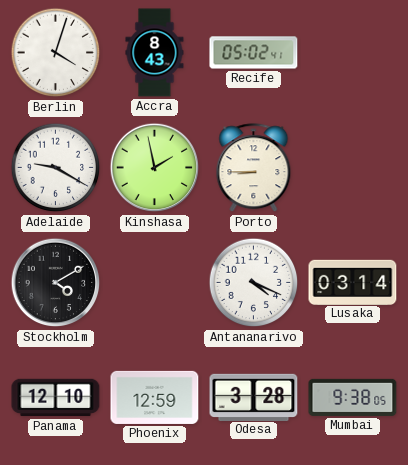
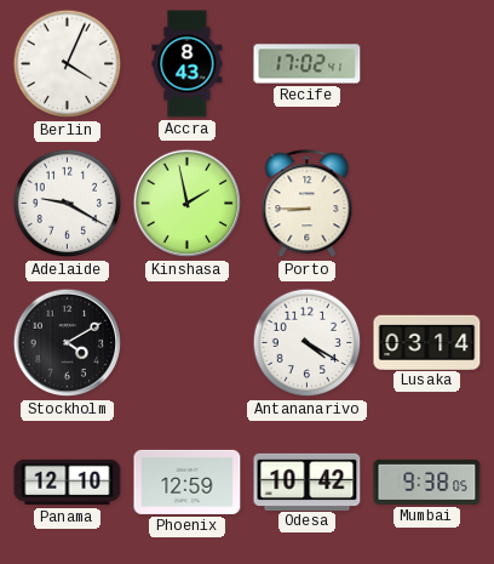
Berlin: 4:03 -> 4:04
Recife: 05:02 -> 17:02
Antananarivo: 4:19 -> 4:20
Odesa: 3:28 -> 10:42
